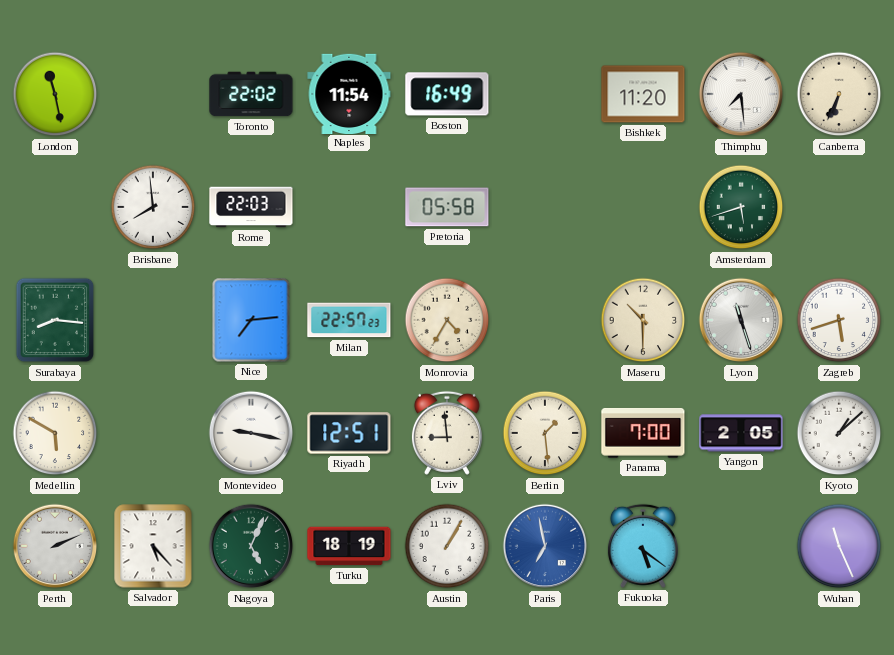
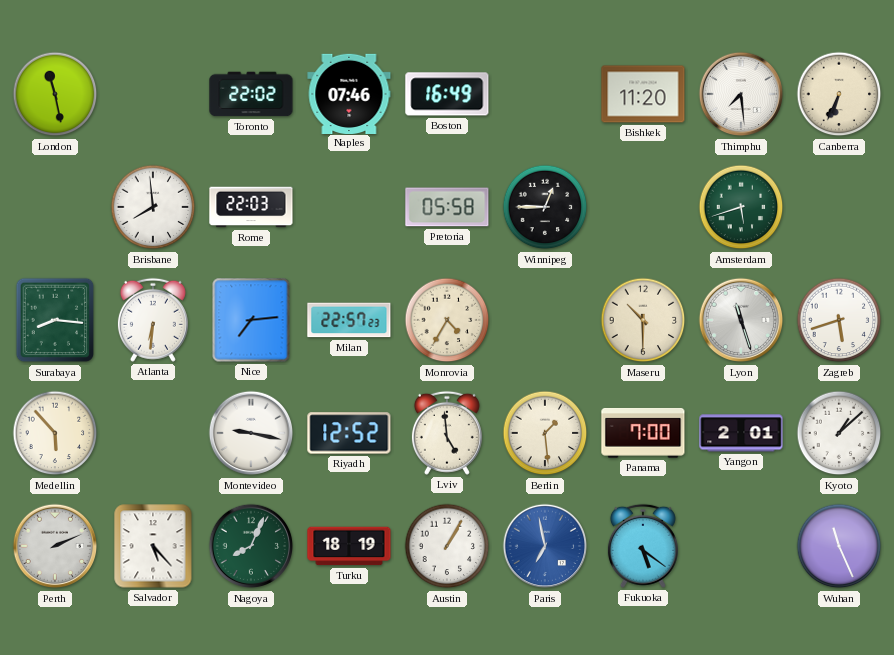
Naples: 11:54 -> 07:46
Winnipeg: none -> 12:45
Atlanta: none -> 6:31
Medellin: 5:50 -> 5:53
Riyadh: 12:51 -> 12:52
Lviv: 8:59 -> 4:59
Yangon: 2:05 -> 2:01
Nagoya: 5:04 -> 8:04
